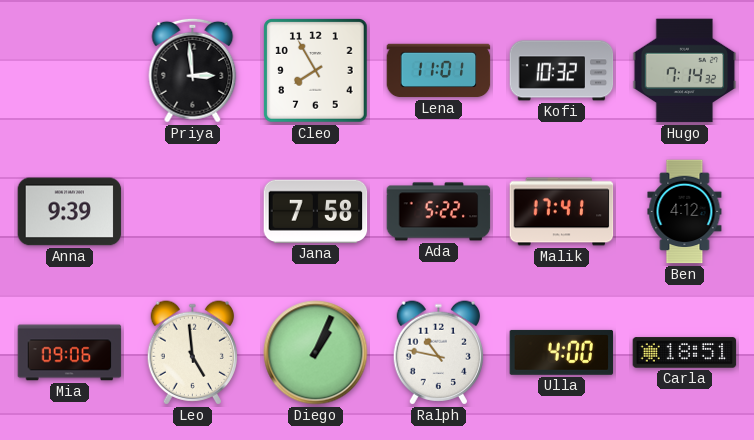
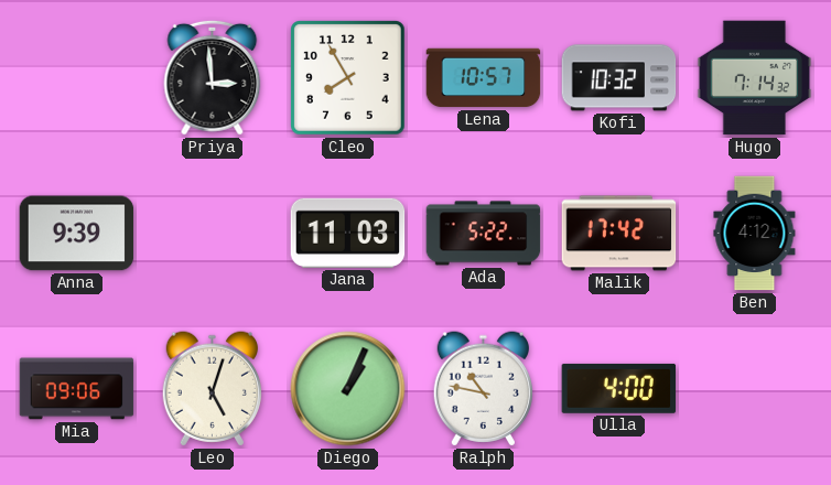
Lena: 11:01 -> 10:57
Jana: 7:58 -> 11:03
Malik: 17:41 -> 17:42
Leo: 4:59 -> 5:03
Carla: 18:51 -> none
